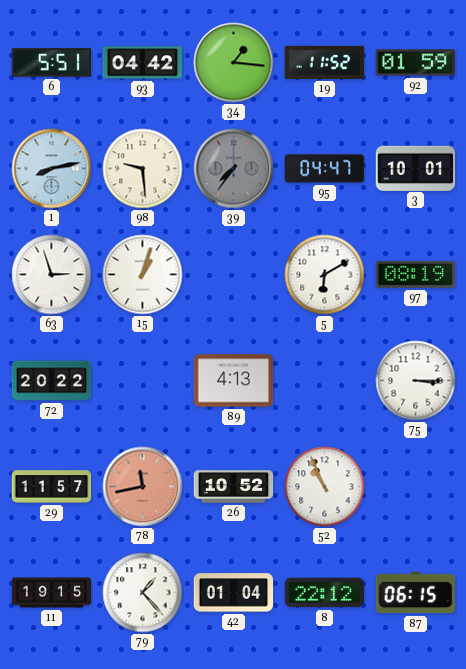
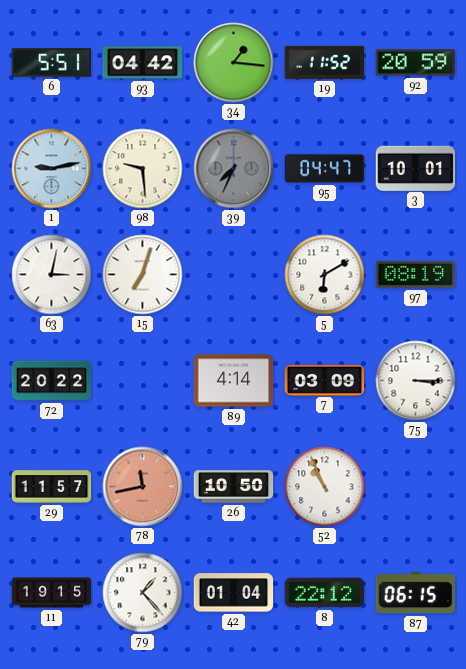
92: 01:59 -> 20:59
1: 8:13 -> 9:13
39: 7:36 -> 7:34
63: 2:57 -> 3:02
15: 1:03 -> 7:03
89: 4:13 -> 4:14
7: none -> 03:09
26: 10:52 -> 10:50
